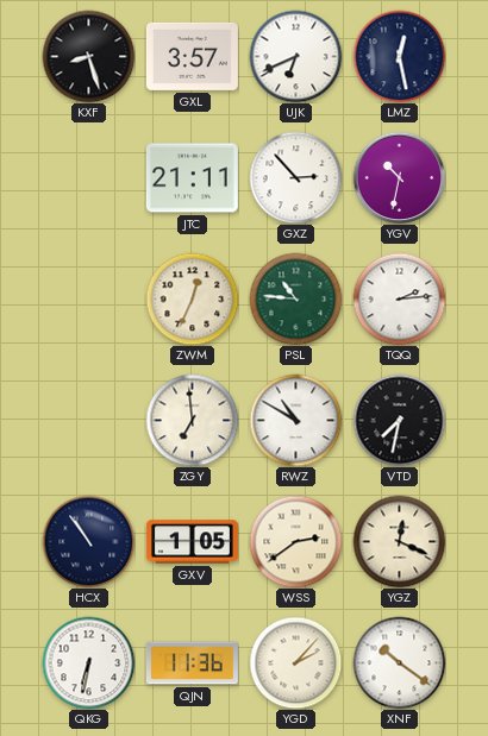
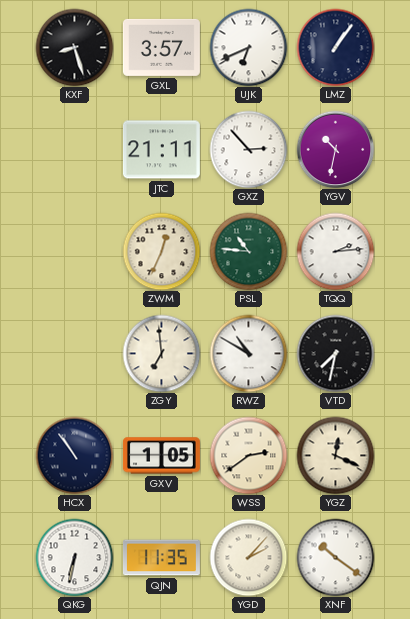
LMZ: 12:28 -> 1:06
QJN: 11:36 -> 11:35
